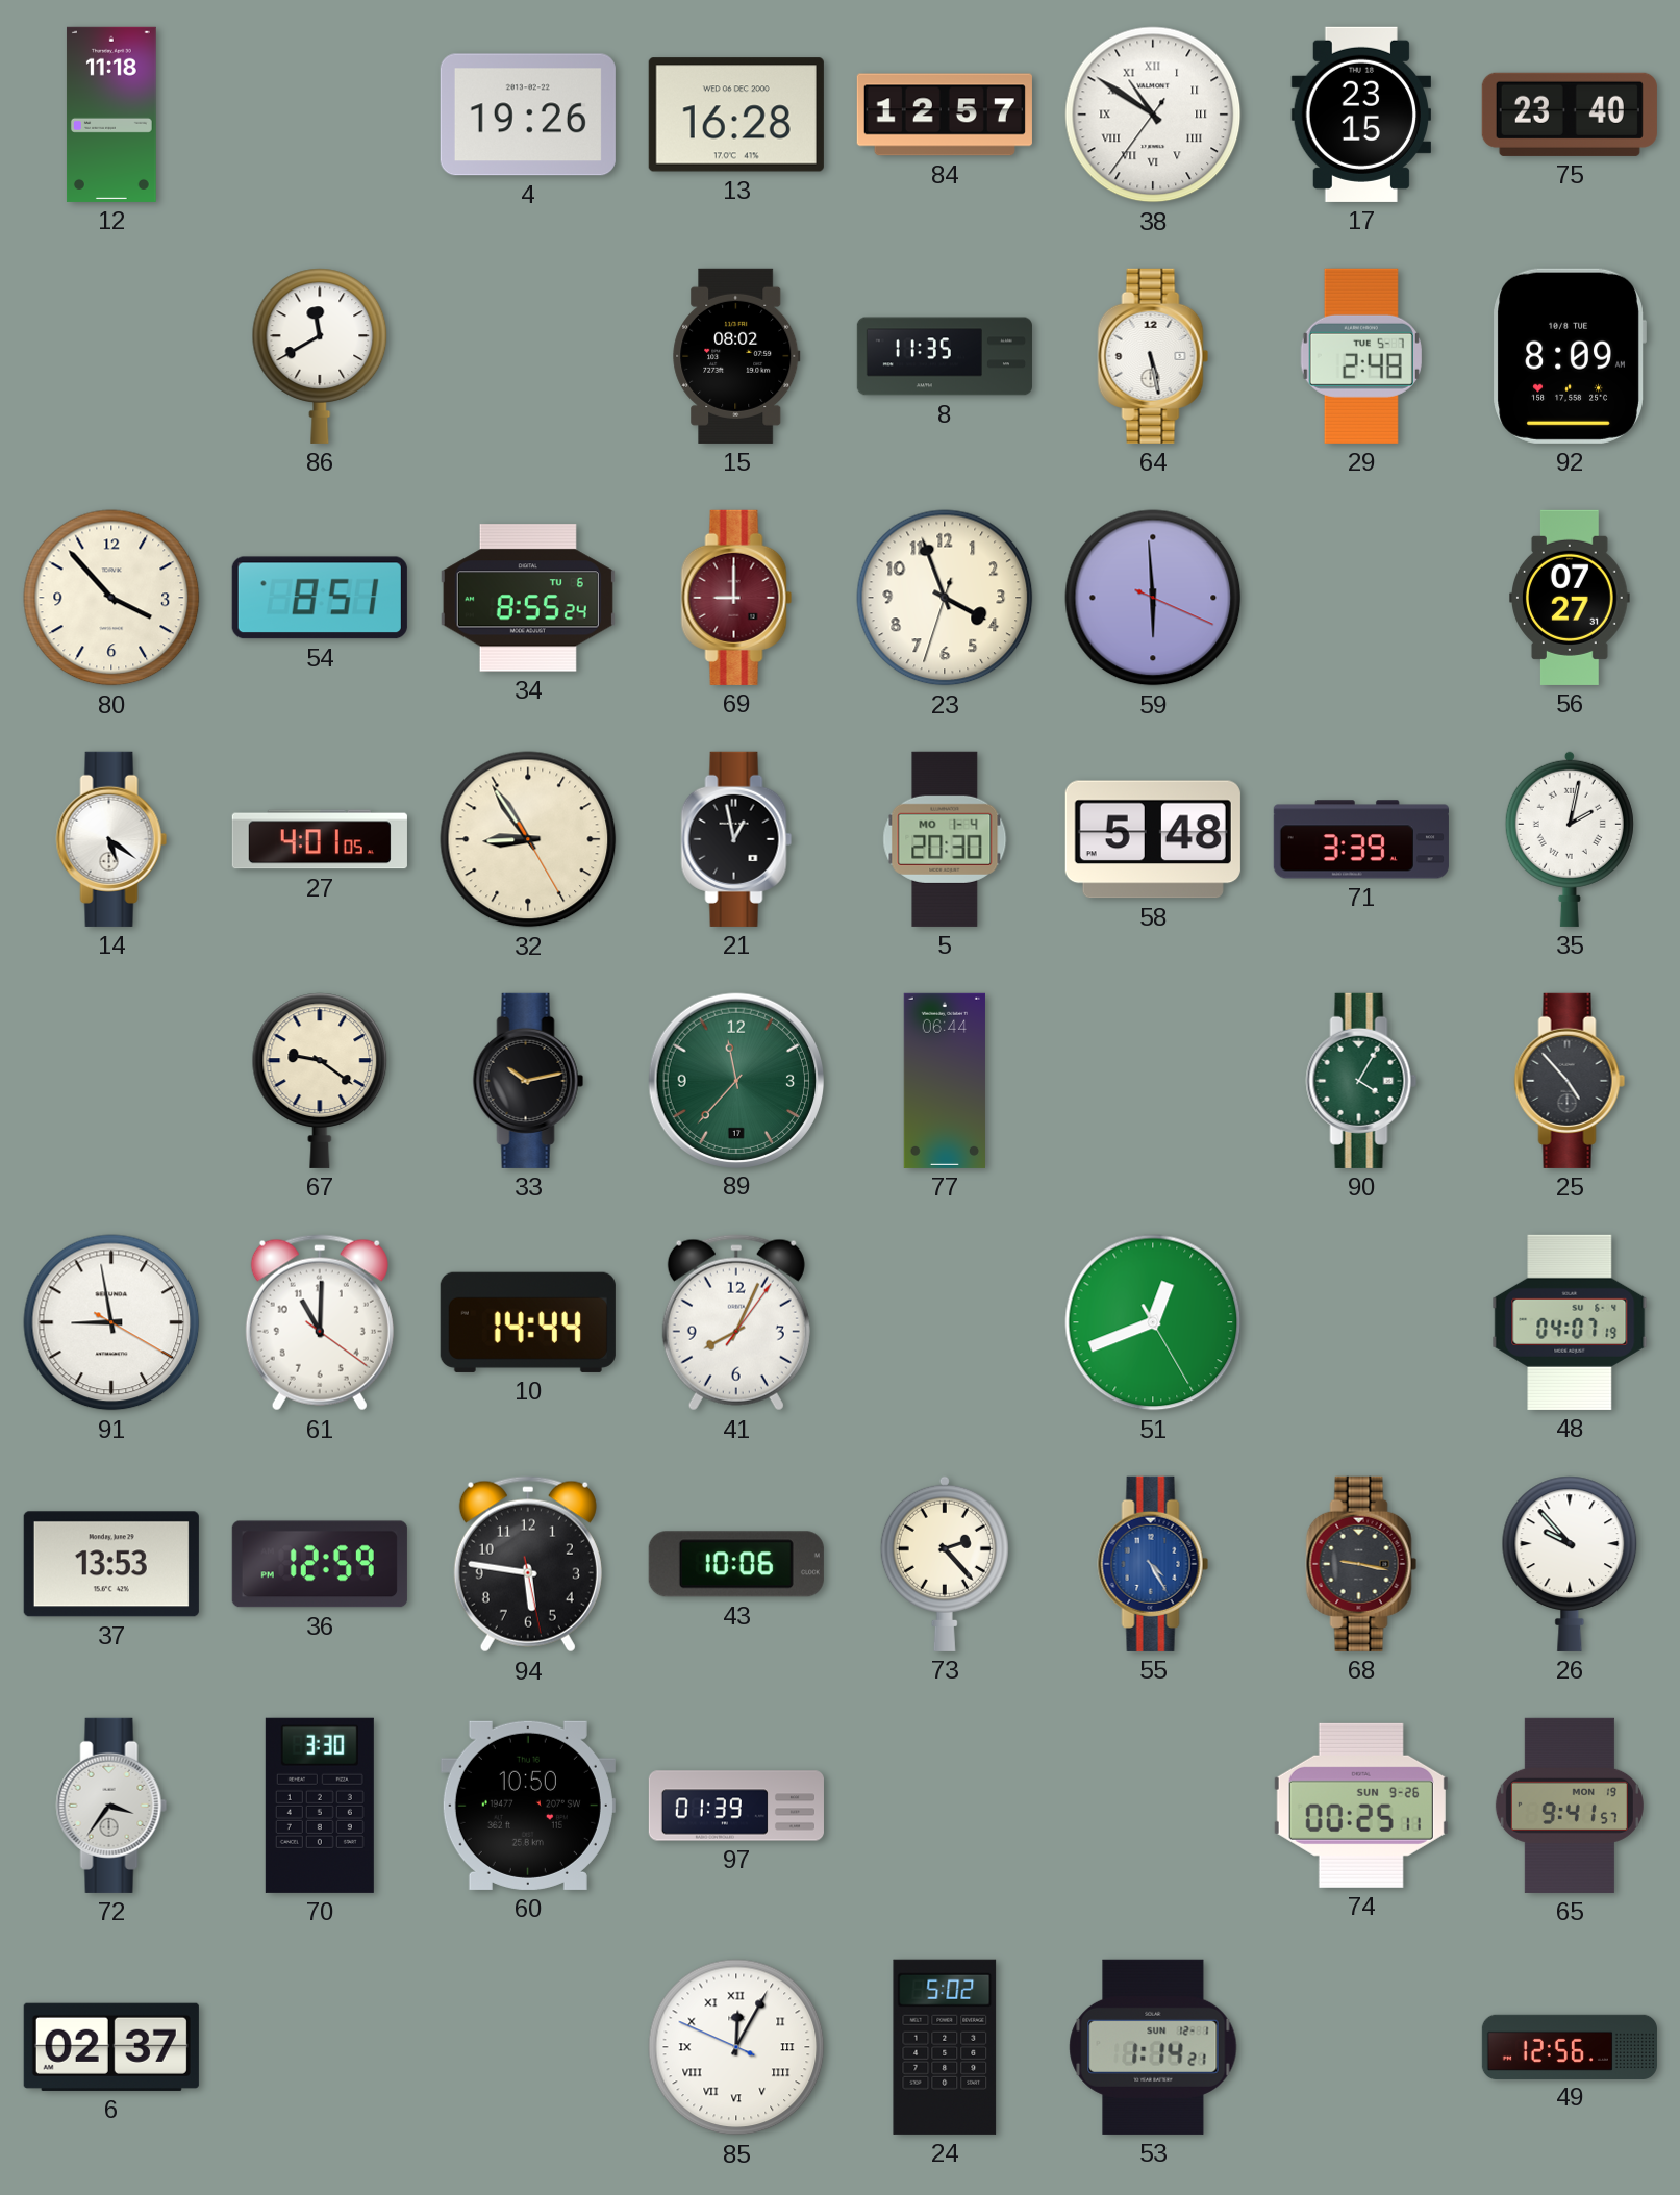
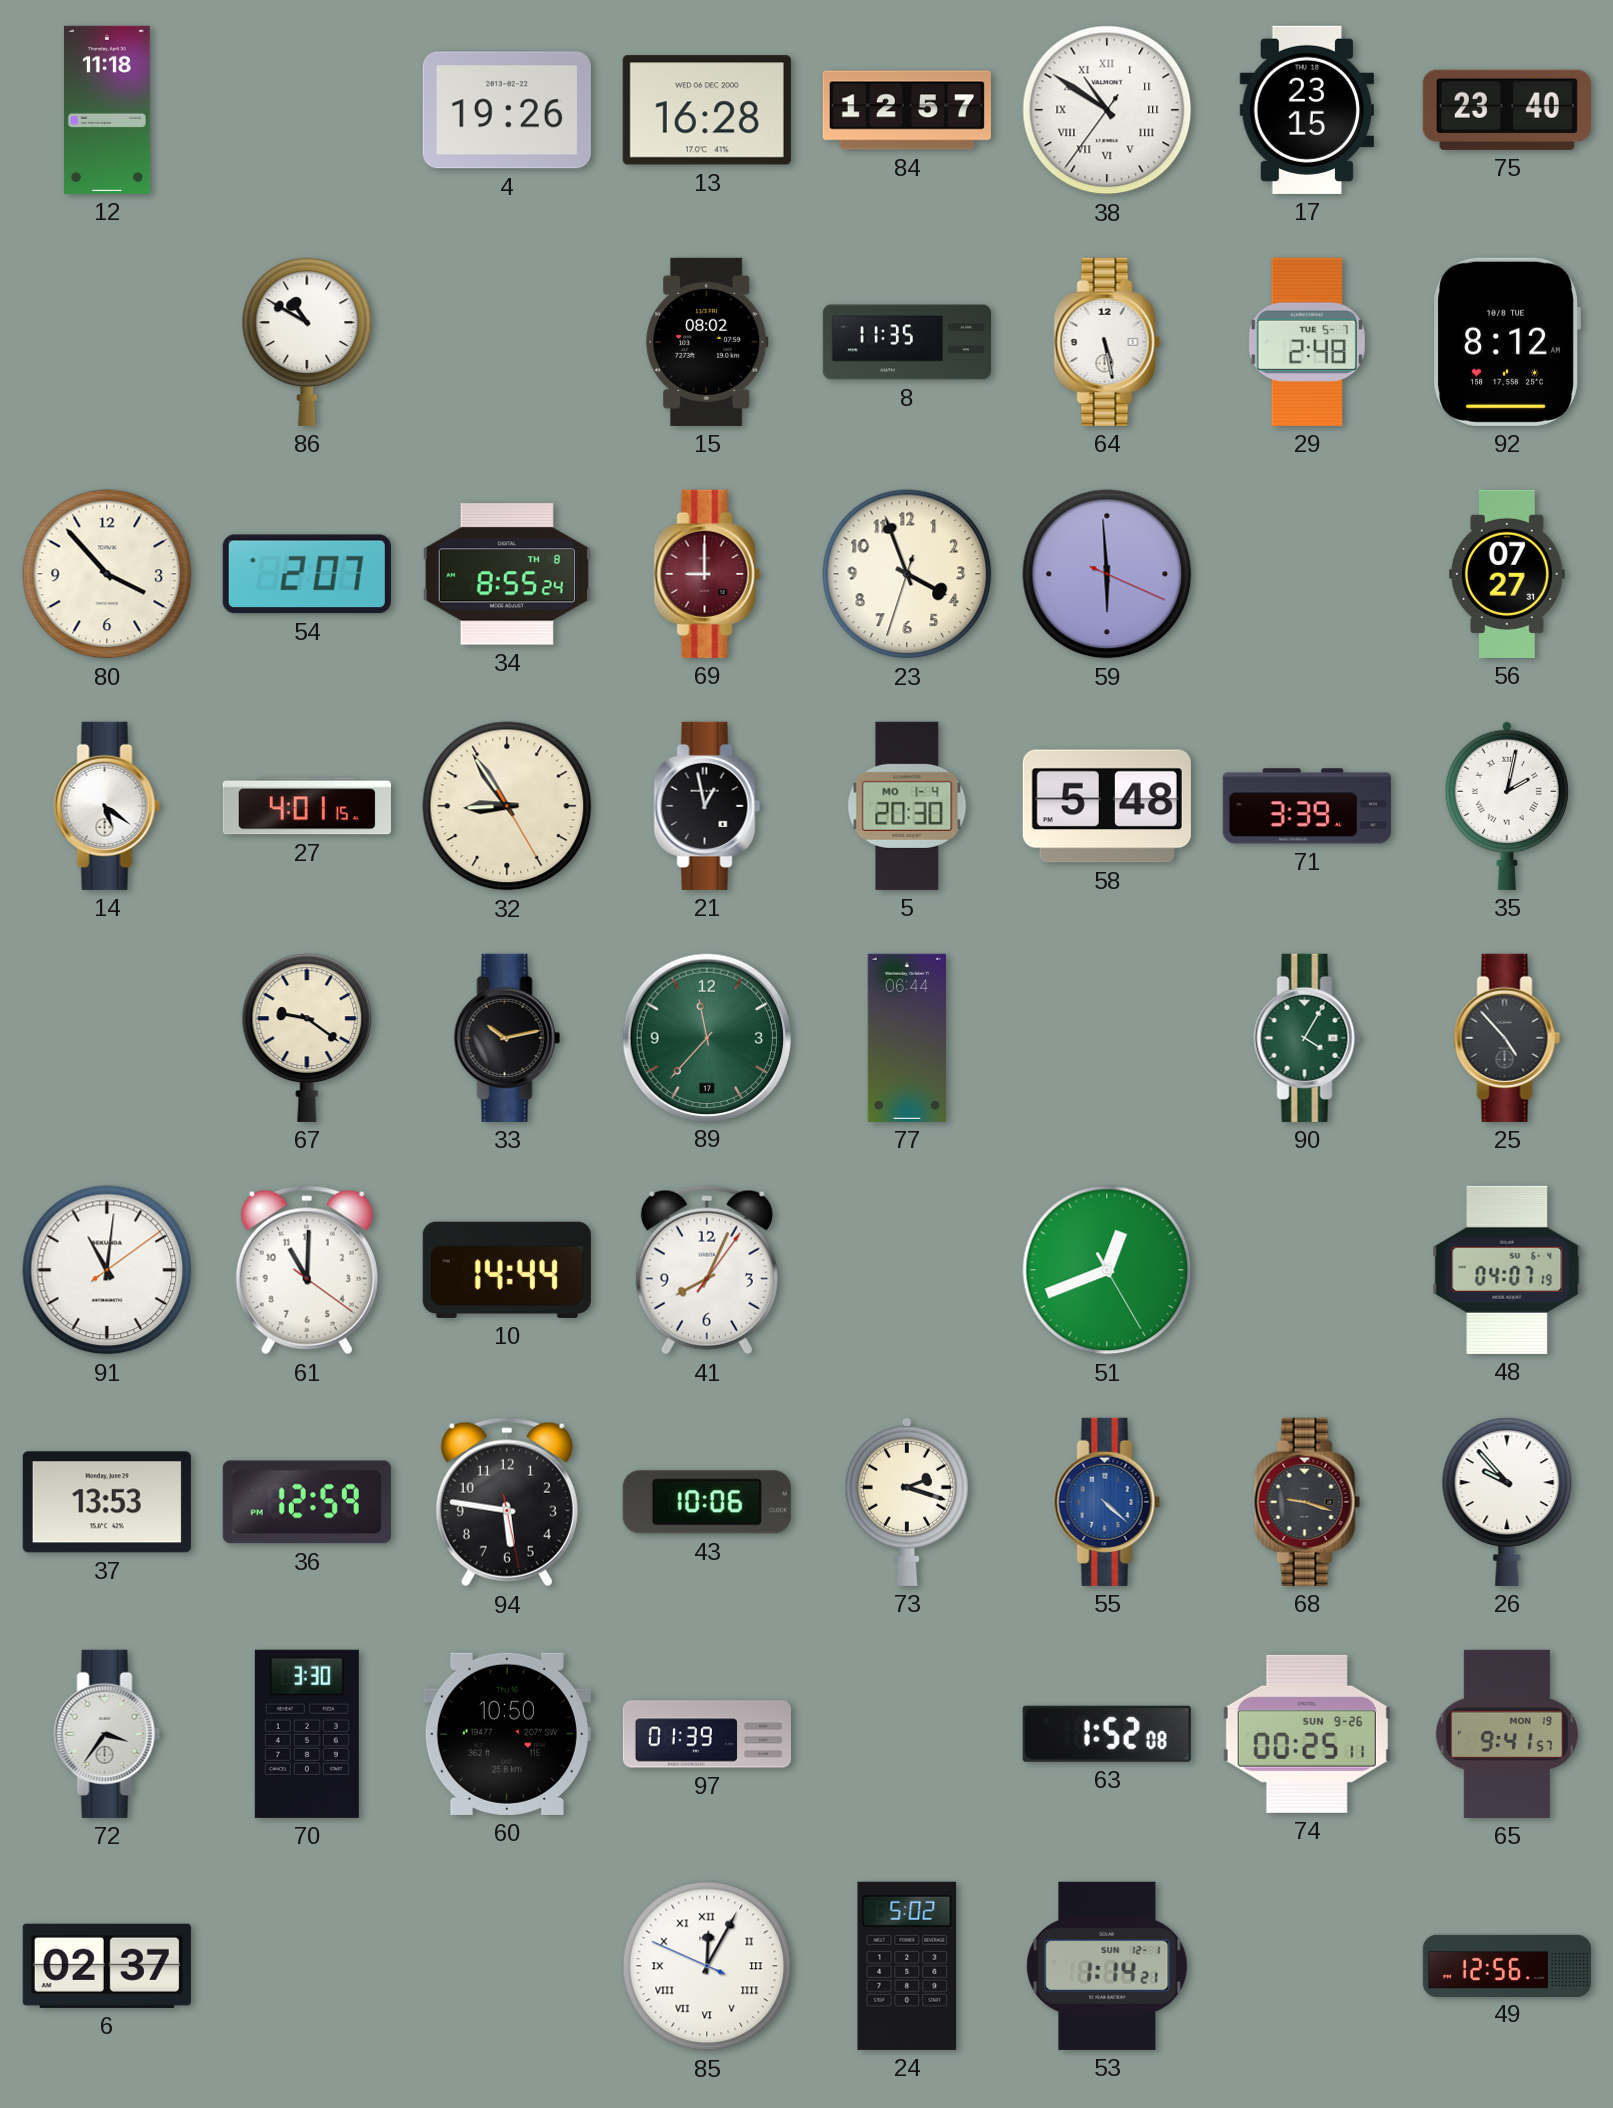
86: 11:40 -> 10:50
92: 8:09 -> 8:12
54: 8:51 -> 2:07
34 date: TU 6 -> TH 8
27: 4:01:05 -> 4:01:15
91: 8:58 -> 11:01
73: 2:23 -> 2:18
55: 4:25 -> 4:22
68: 9:17 -> 9:18
63: none -> 1:52
